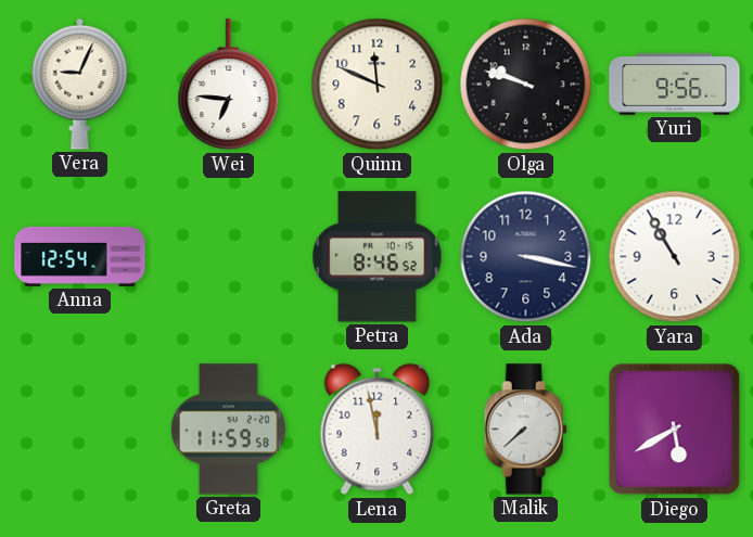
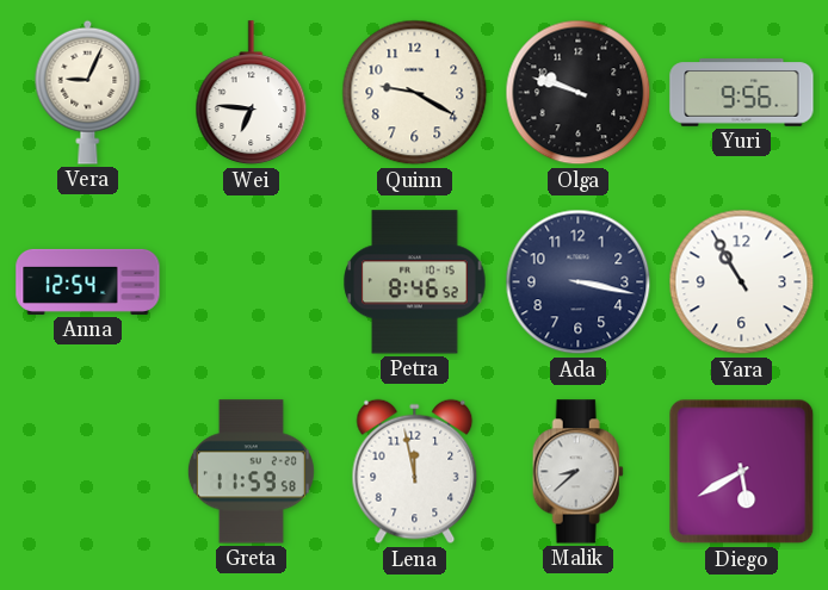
Quinn: 11:49 -> 9:20
Malik: 7:38 -> 8:38
